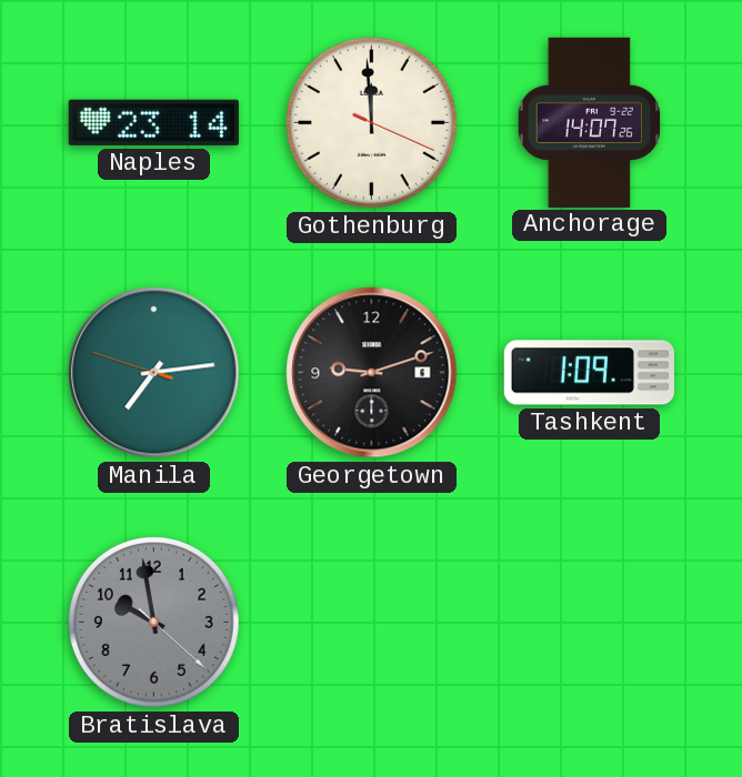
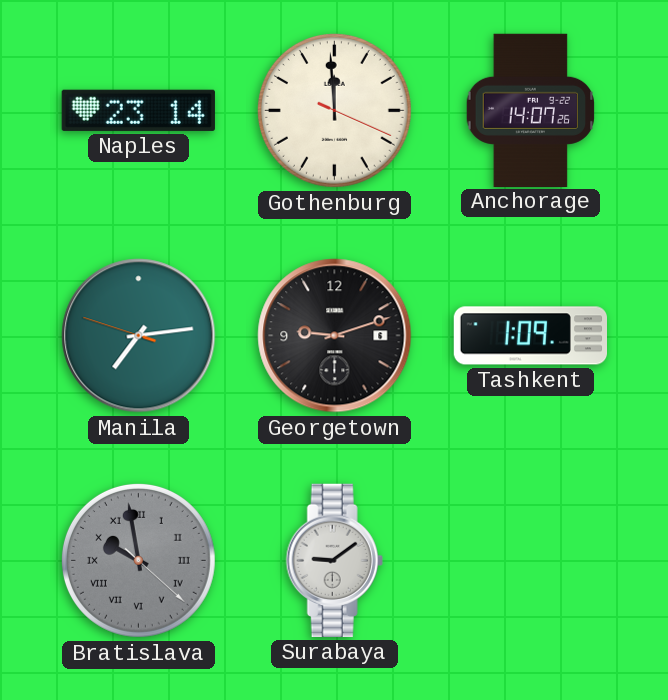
Bratislava numerals: Arabic -> Roman
Surabaya: none -> 9:09
